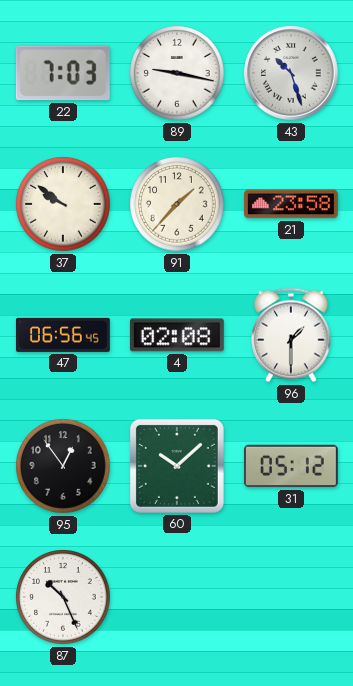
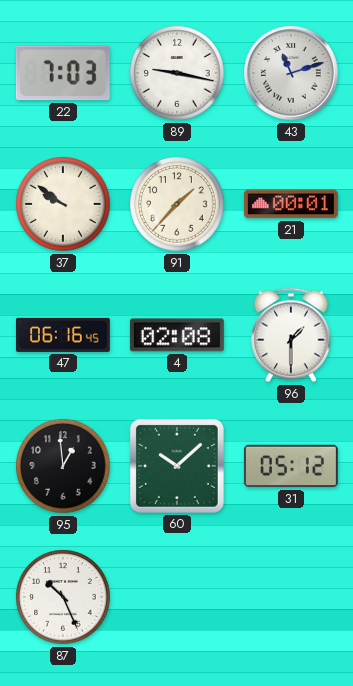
43: 10:27 -> 11:12
21: 23:58 -> 00:01
47: 06:56 -> 06:16
95: 12:54 -> 12:59
